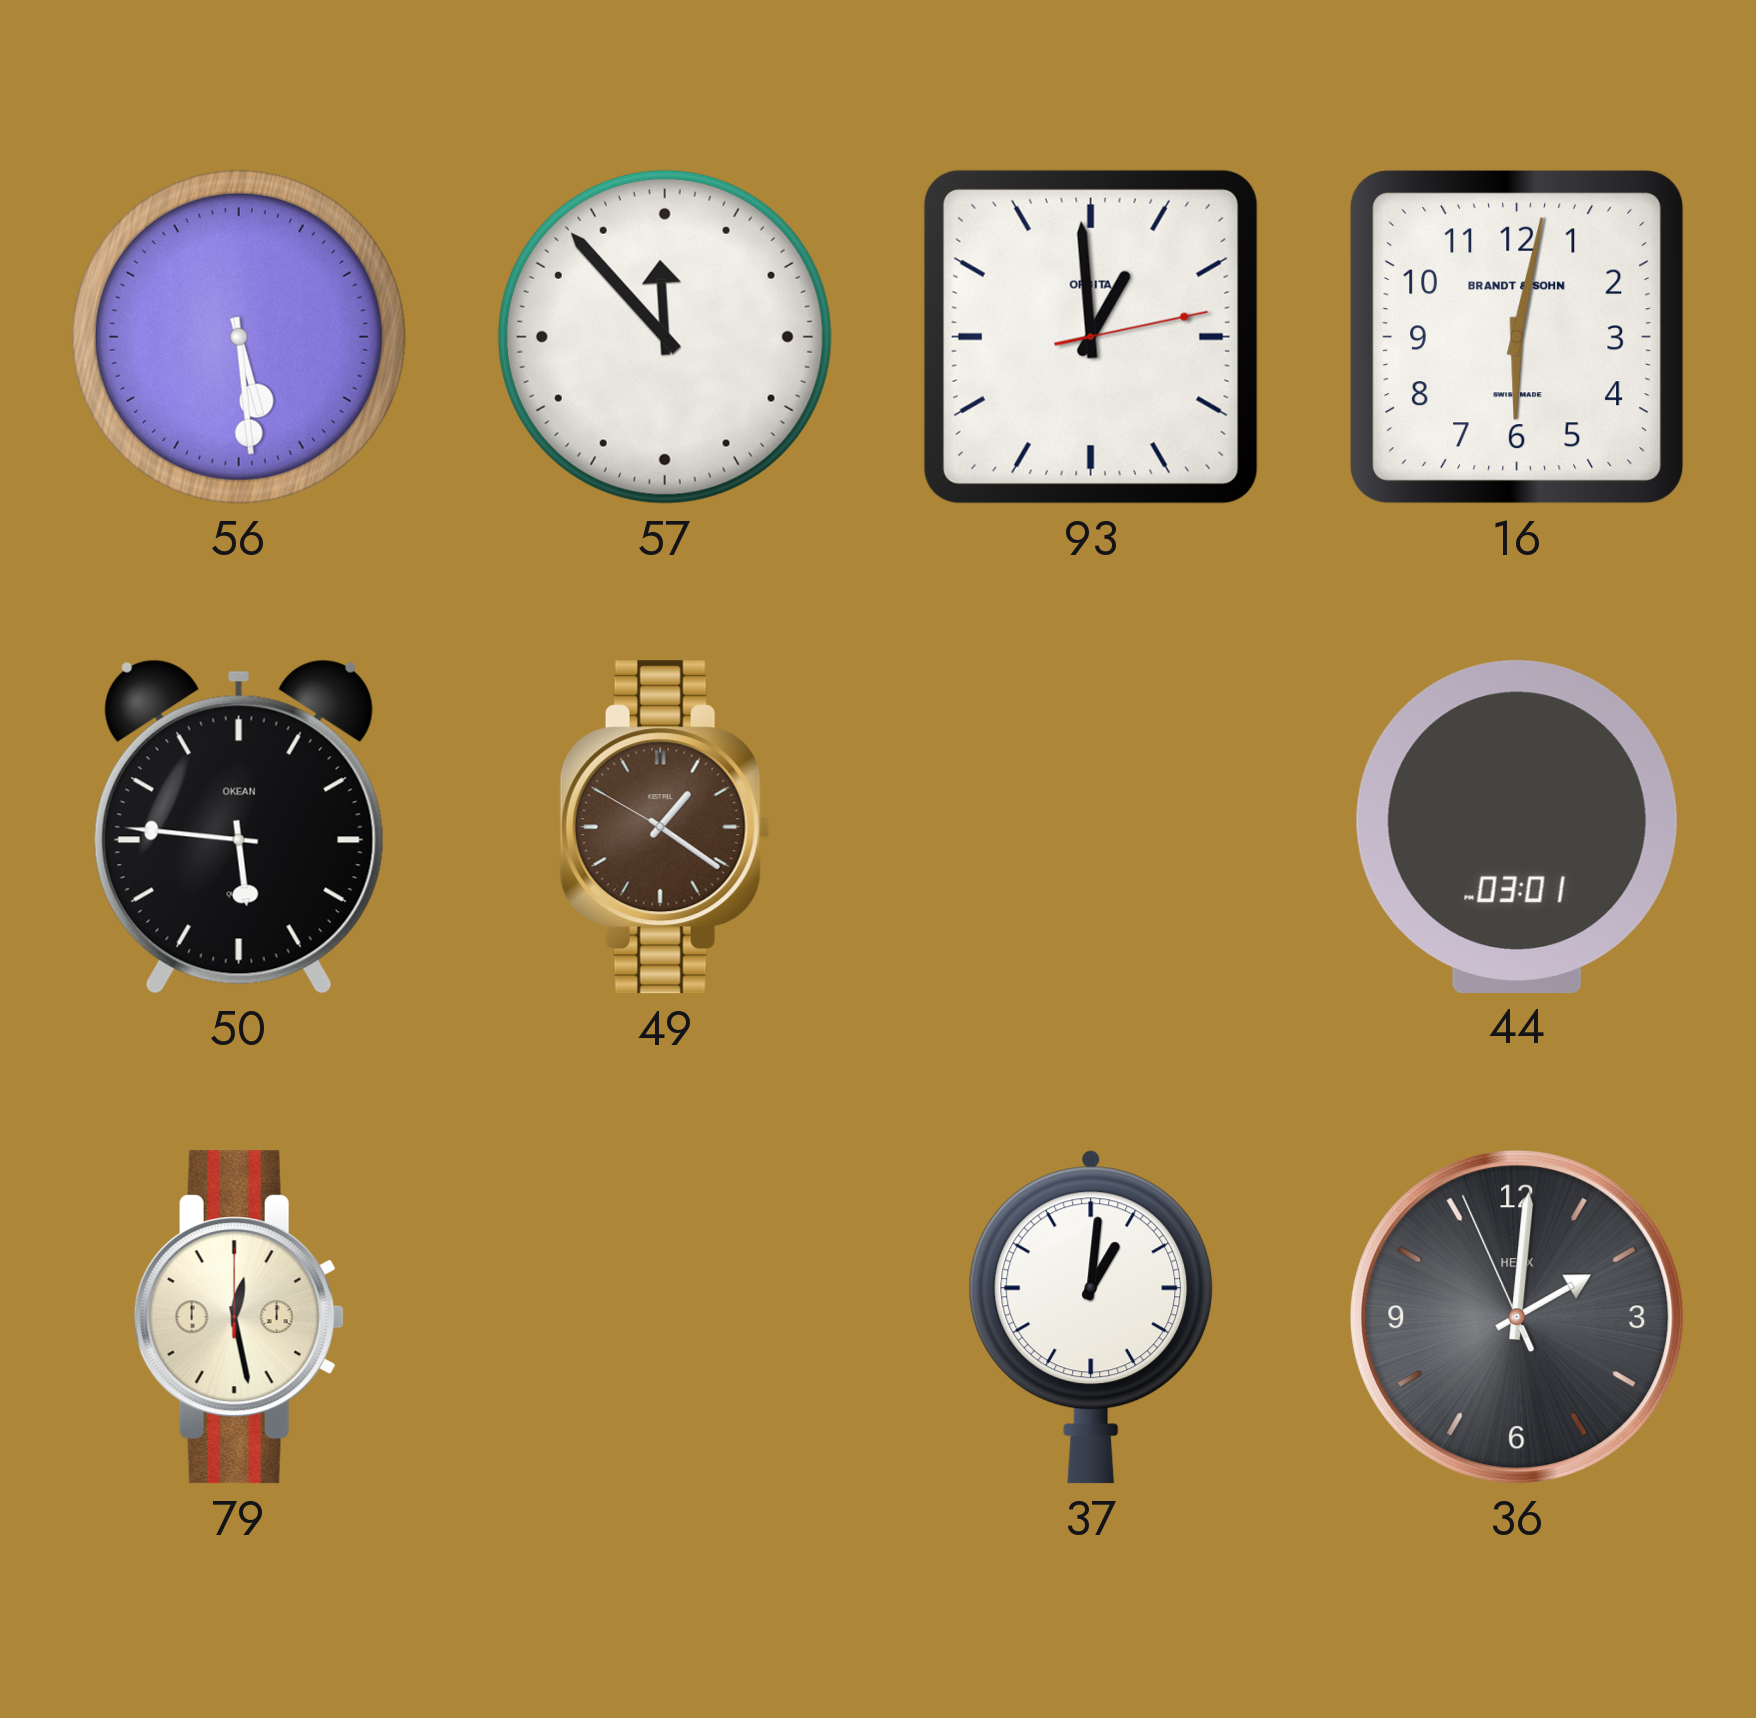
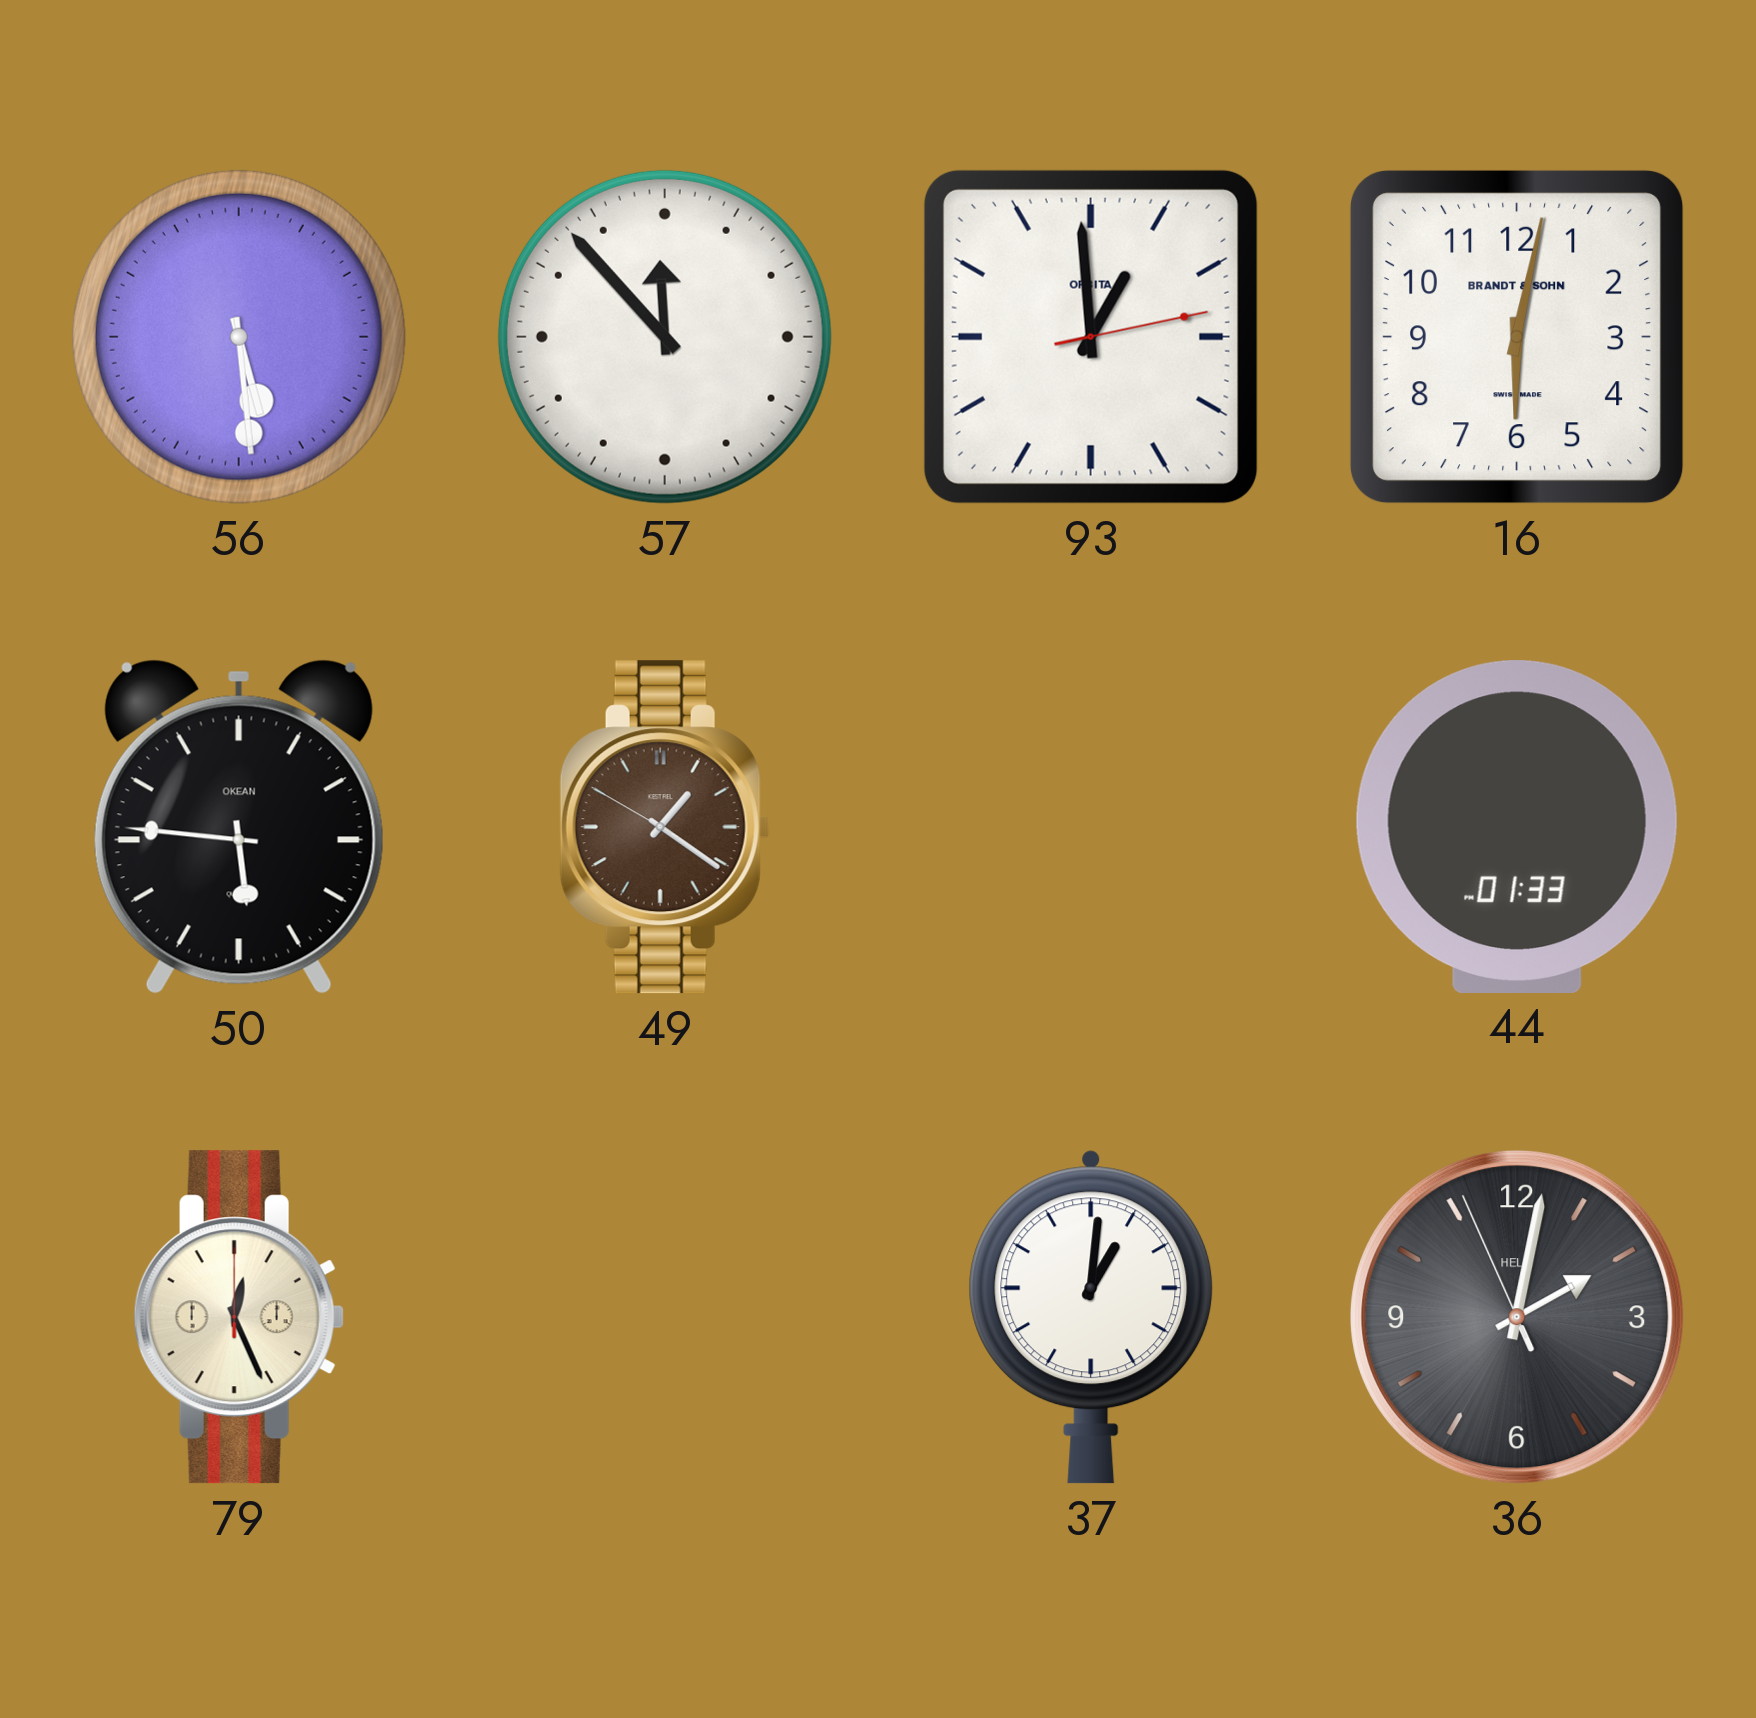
44: 03:01 -> 01:33
79: 12:28 -> 12:26
36: 2:00 -> 2:01
